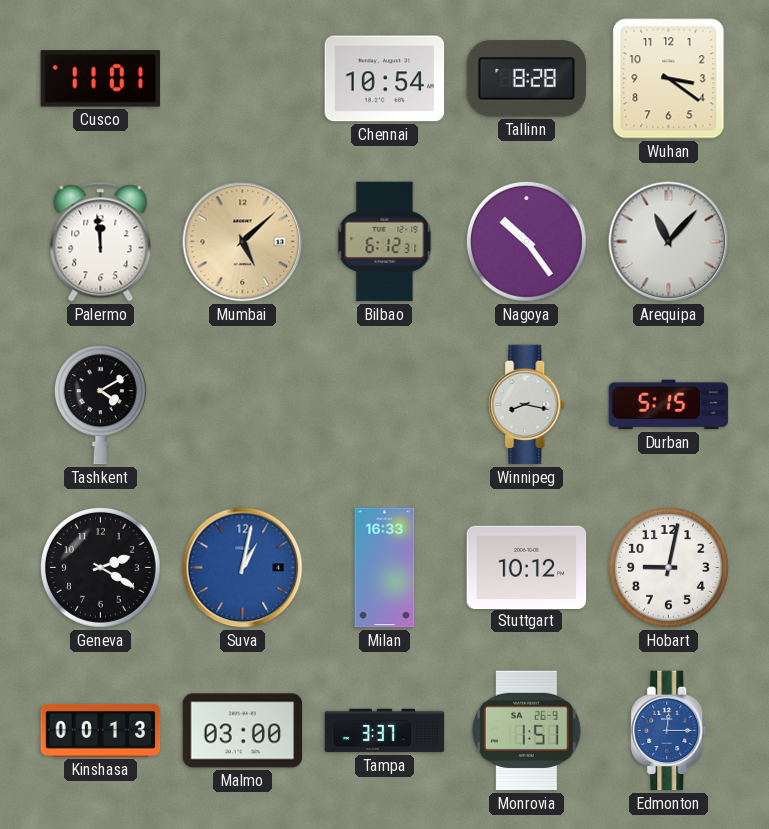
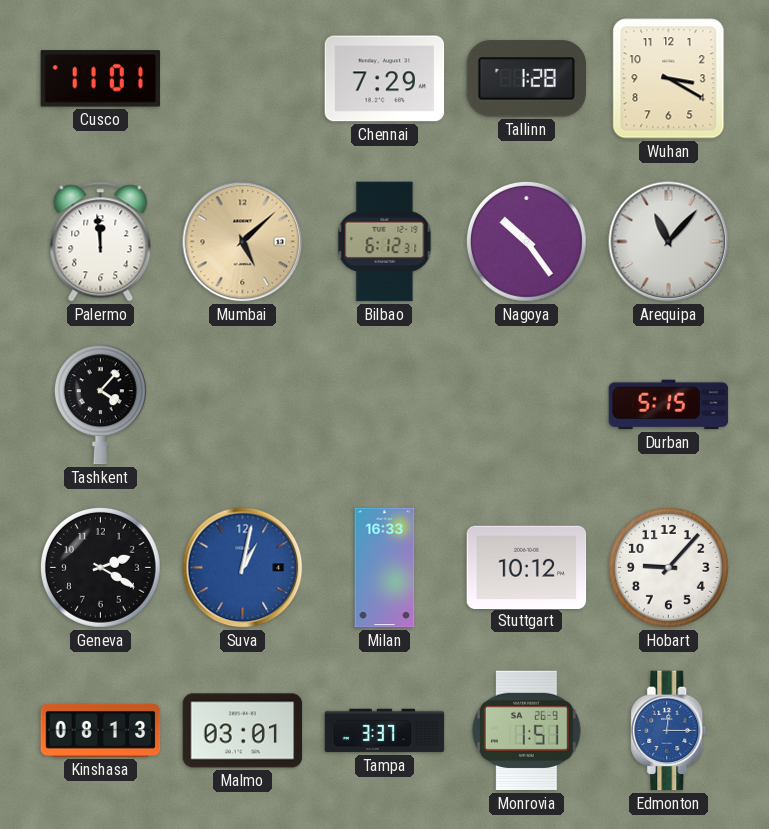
Chennai: 10:54 -> 7:29
Tallinn: 8:28 -> 1:28
Wuhan: 3:21 -> 3:20
Tashkent: 4:10 -> 4:07
Winnipeg: 8:17 -> none
Hobart: 9:02 -> 9:07
Kinshasa: 00:13 -> 08:13
Malmo: 03:00 -> 03:01
